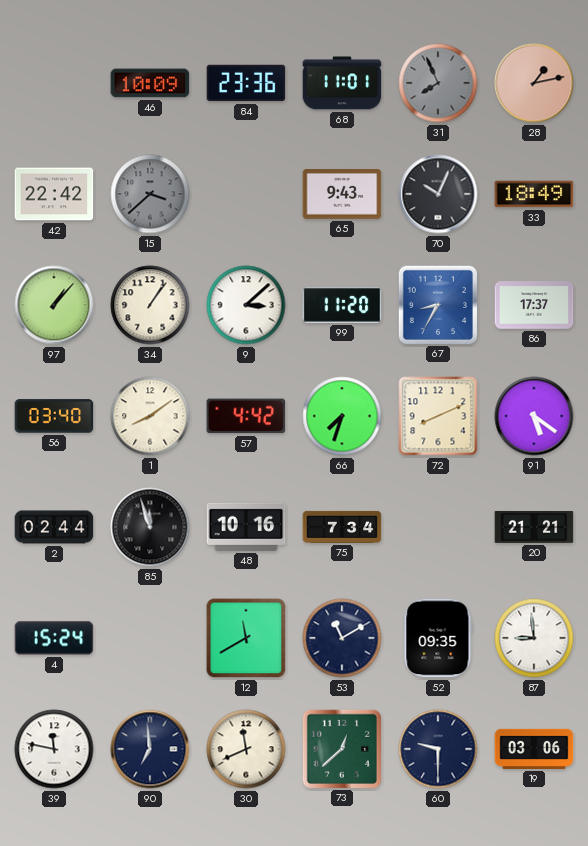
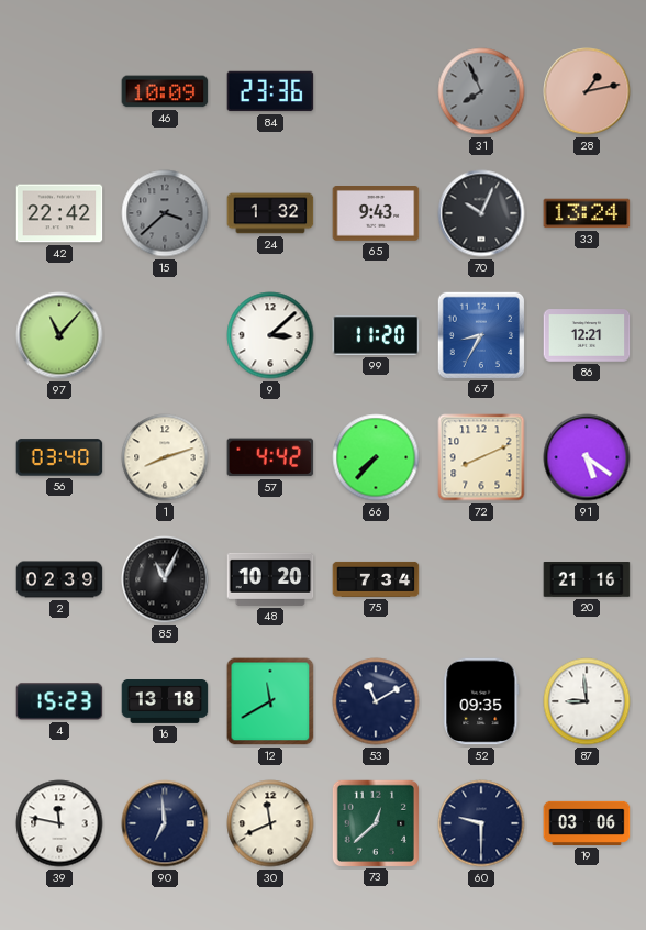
68: 11:01 -> none
24: none -> 1:32
33: 18:49 -> 13:24
97: 1:07 -> 11:07
34: 1:06 -> none
86: 17:37 -> 12:21
1: 8:09 -> 8:12
66: 7:33 -> 7:37
2: 02:44 -> 02:39
85: 11:57 -> 11:04
48: 10:16 -> 10:20
20: 21:21 -> 21:16
4: 15:24 -> 15:23
16: none -> 13:18
